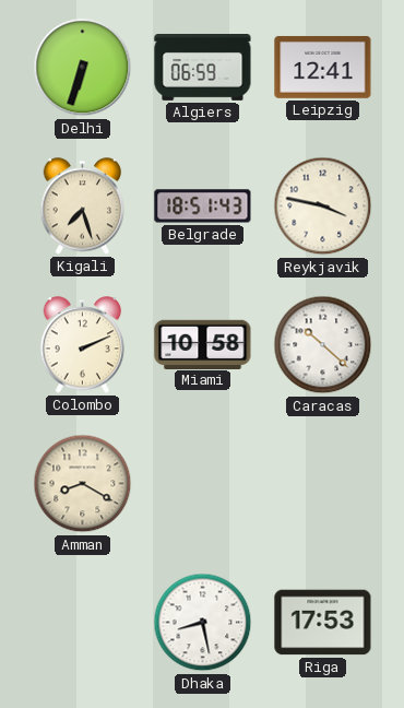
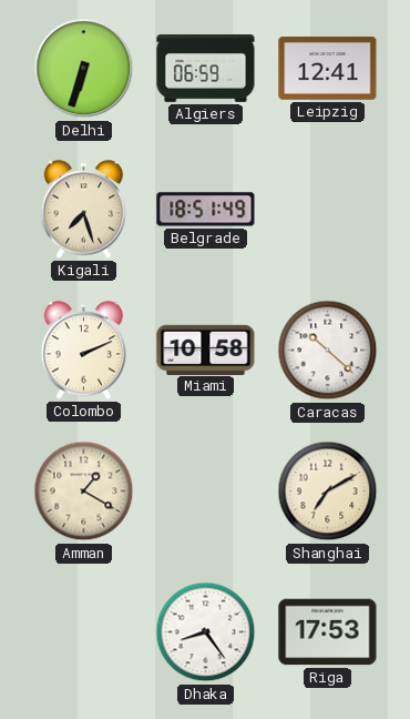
Belgrade: 18:51:43 -> 18:51:49
Reykjavik: 3:47 -> none
Amman: 8:20 -> 1:20
Shanghai: none -> 7:10
Dhaka: 8:28 -> 8:24
